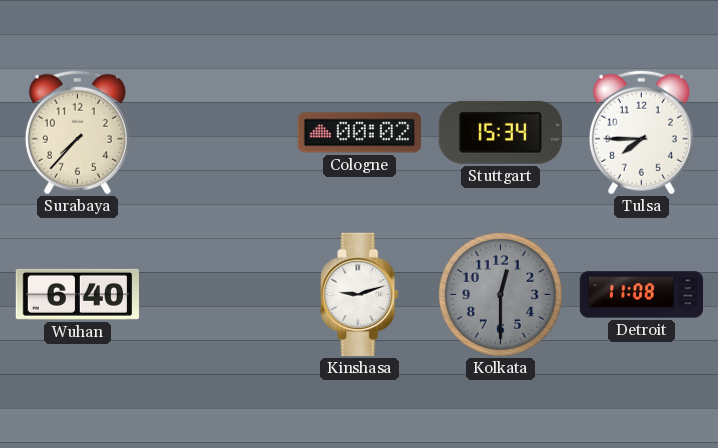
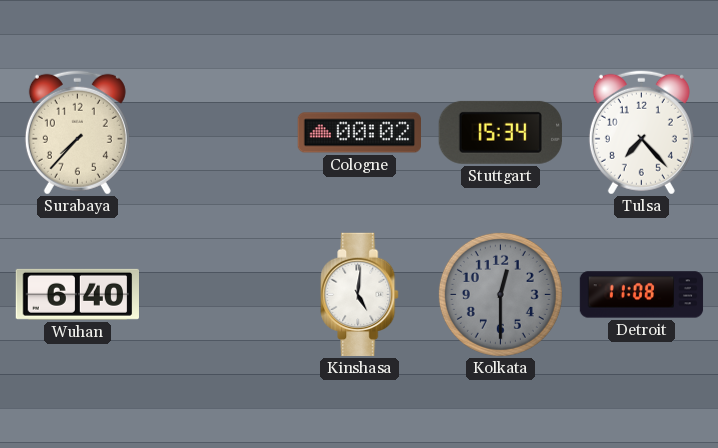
Tulsa: 7:45 -> 7:23
Kinshasa: 9:12 -> 5:01
